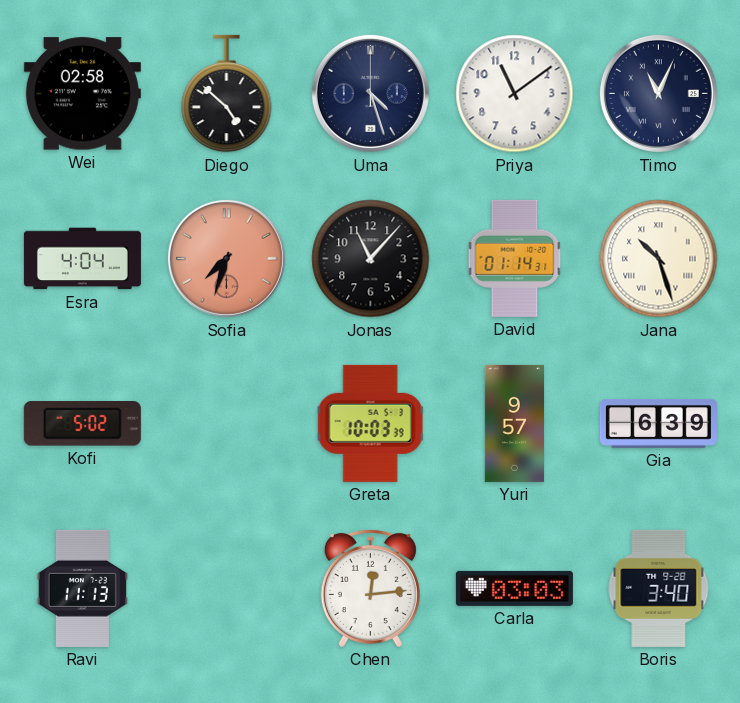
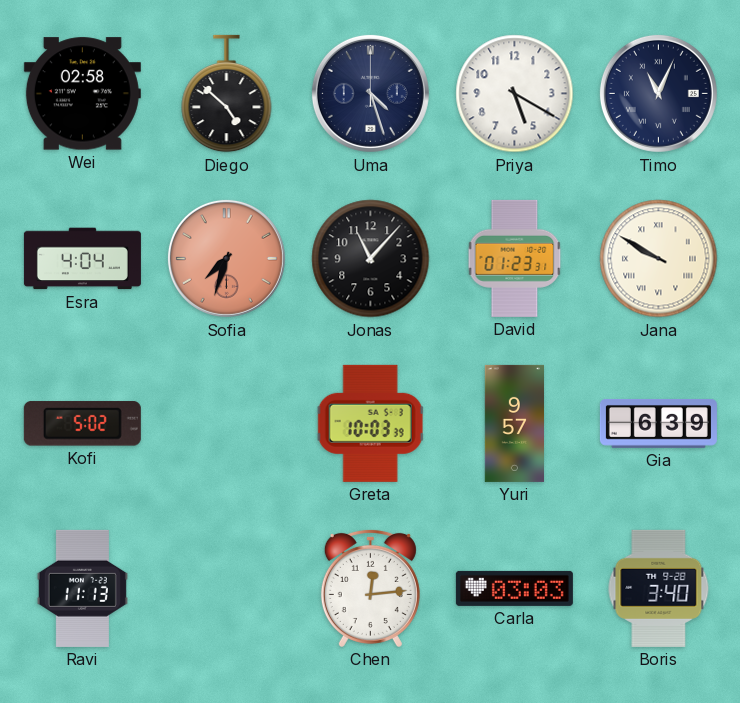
Priya: 11:09 -> 5:20
David: 01:14 -> 01:23
Jana: 10:27 -> 9:50
